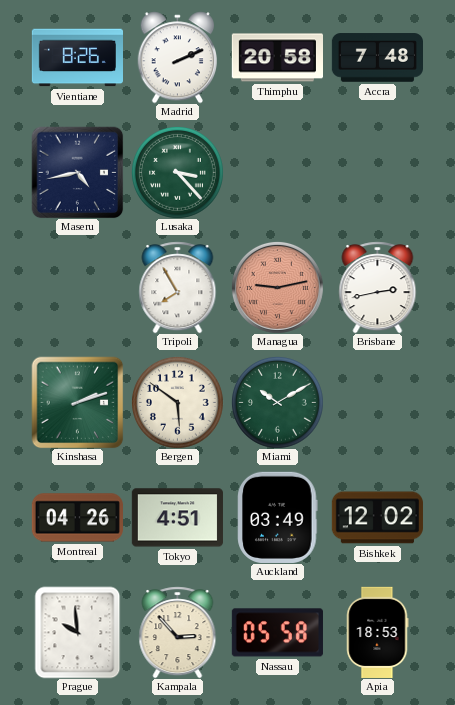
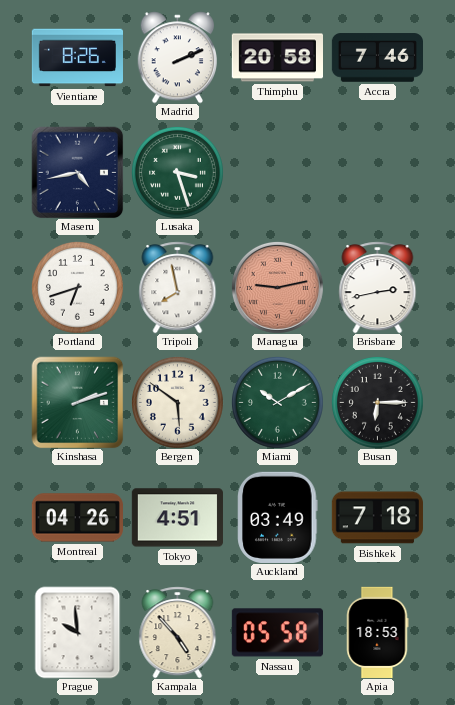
Accra: 7:48 -> 7:46
Lusaka: 3:23 -> 3:27
Portland: none -> 6:42
Tripoli: 7:55 -> 7:58
Busan: none -> 6:15
Bishkek: 12:02 -> 7:18
Kampala: 2:53 -> 4:53
